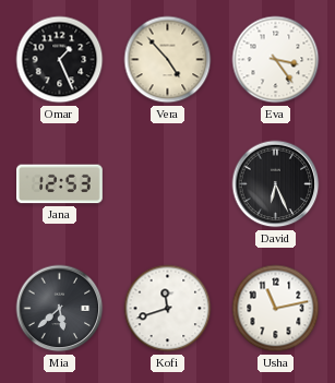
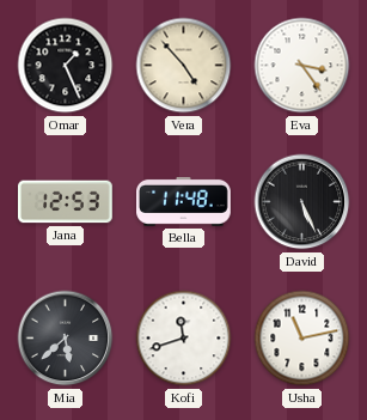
Bella: none -> 11:48
David: 6:26 -> 5:26
